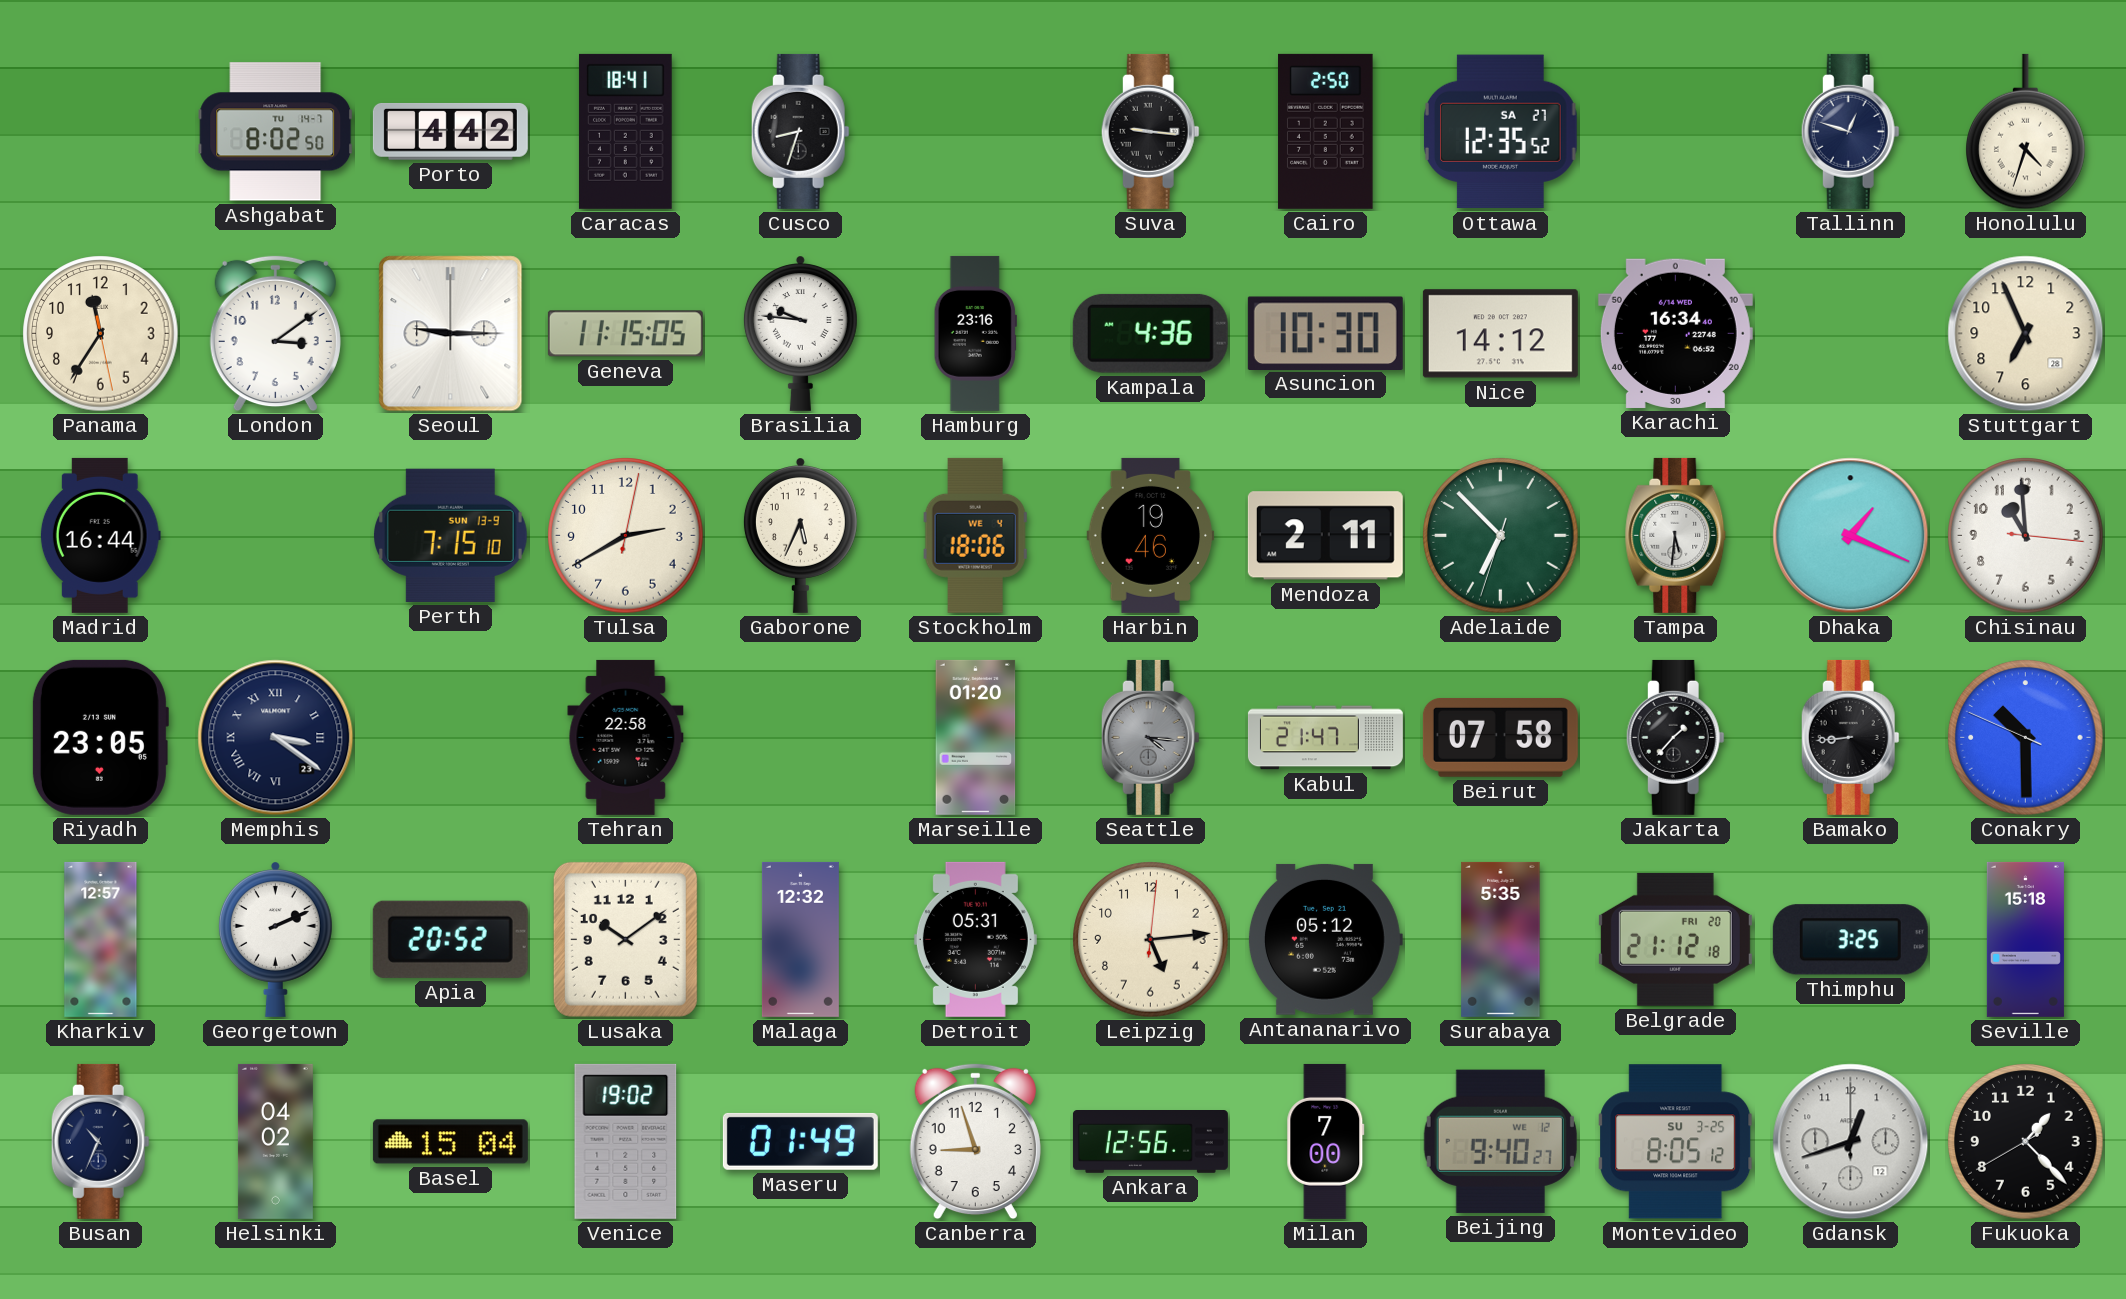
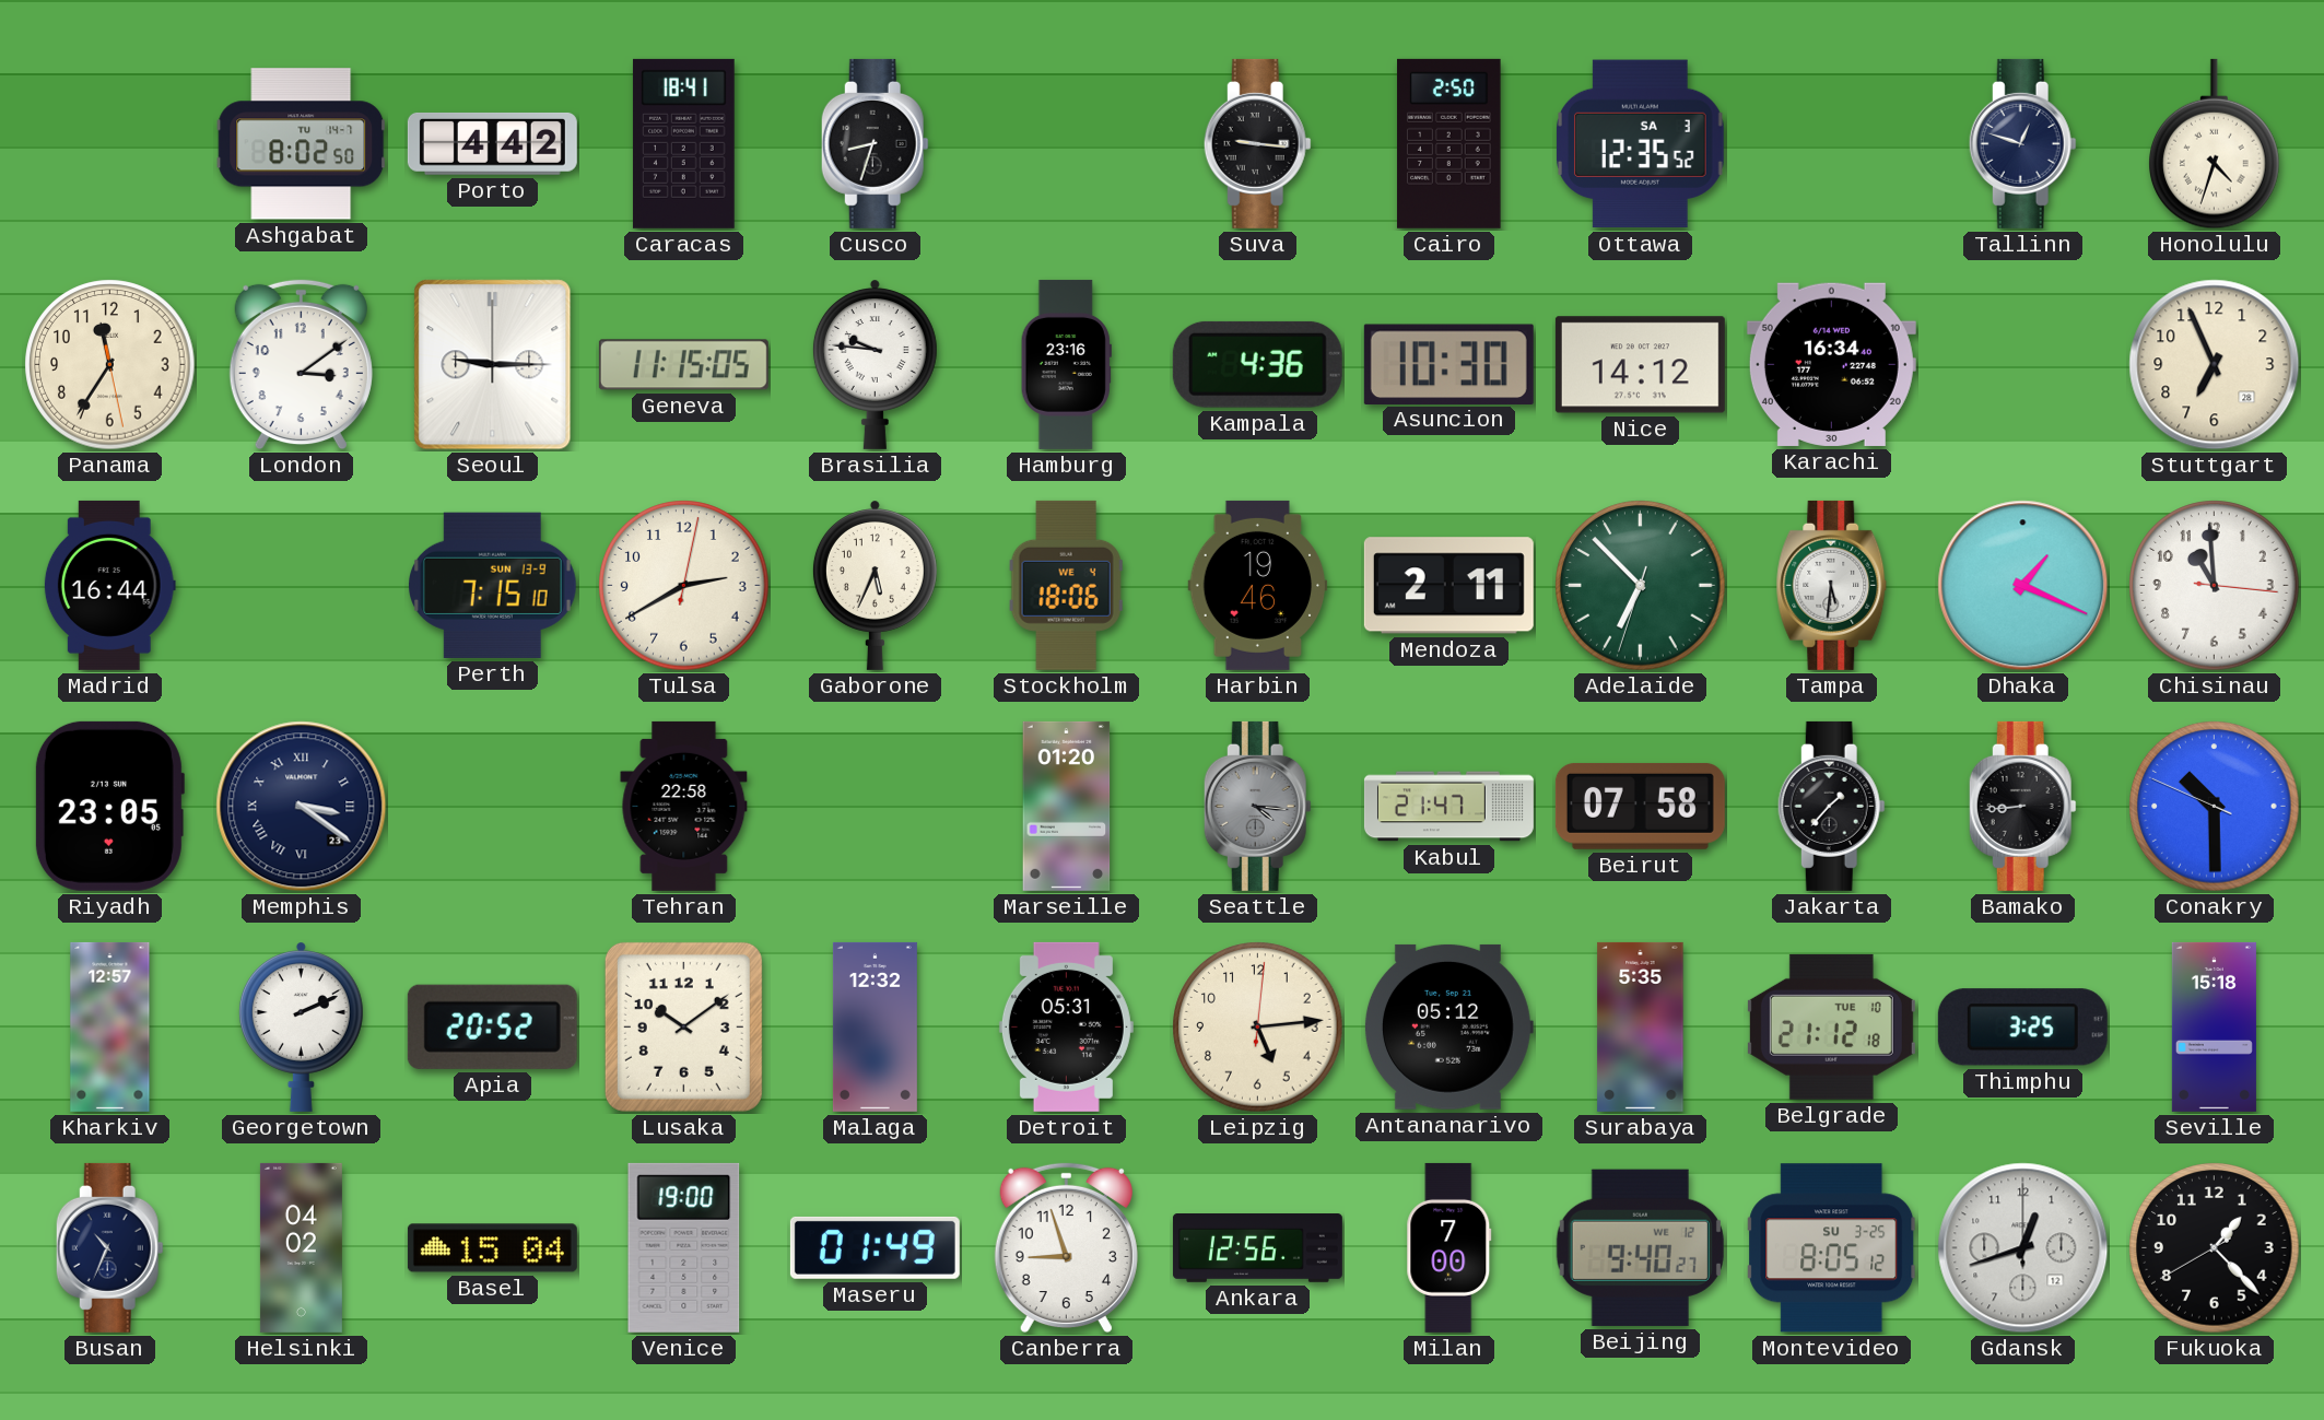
Ottawa date: SA 27 -> SA 3
Belgrade date: FRI 20 -> TUE 10
Venice: 19:02 -> 19:00
